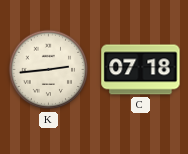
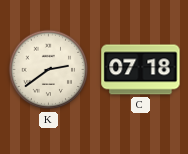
K: 2:44 -> 2:39
